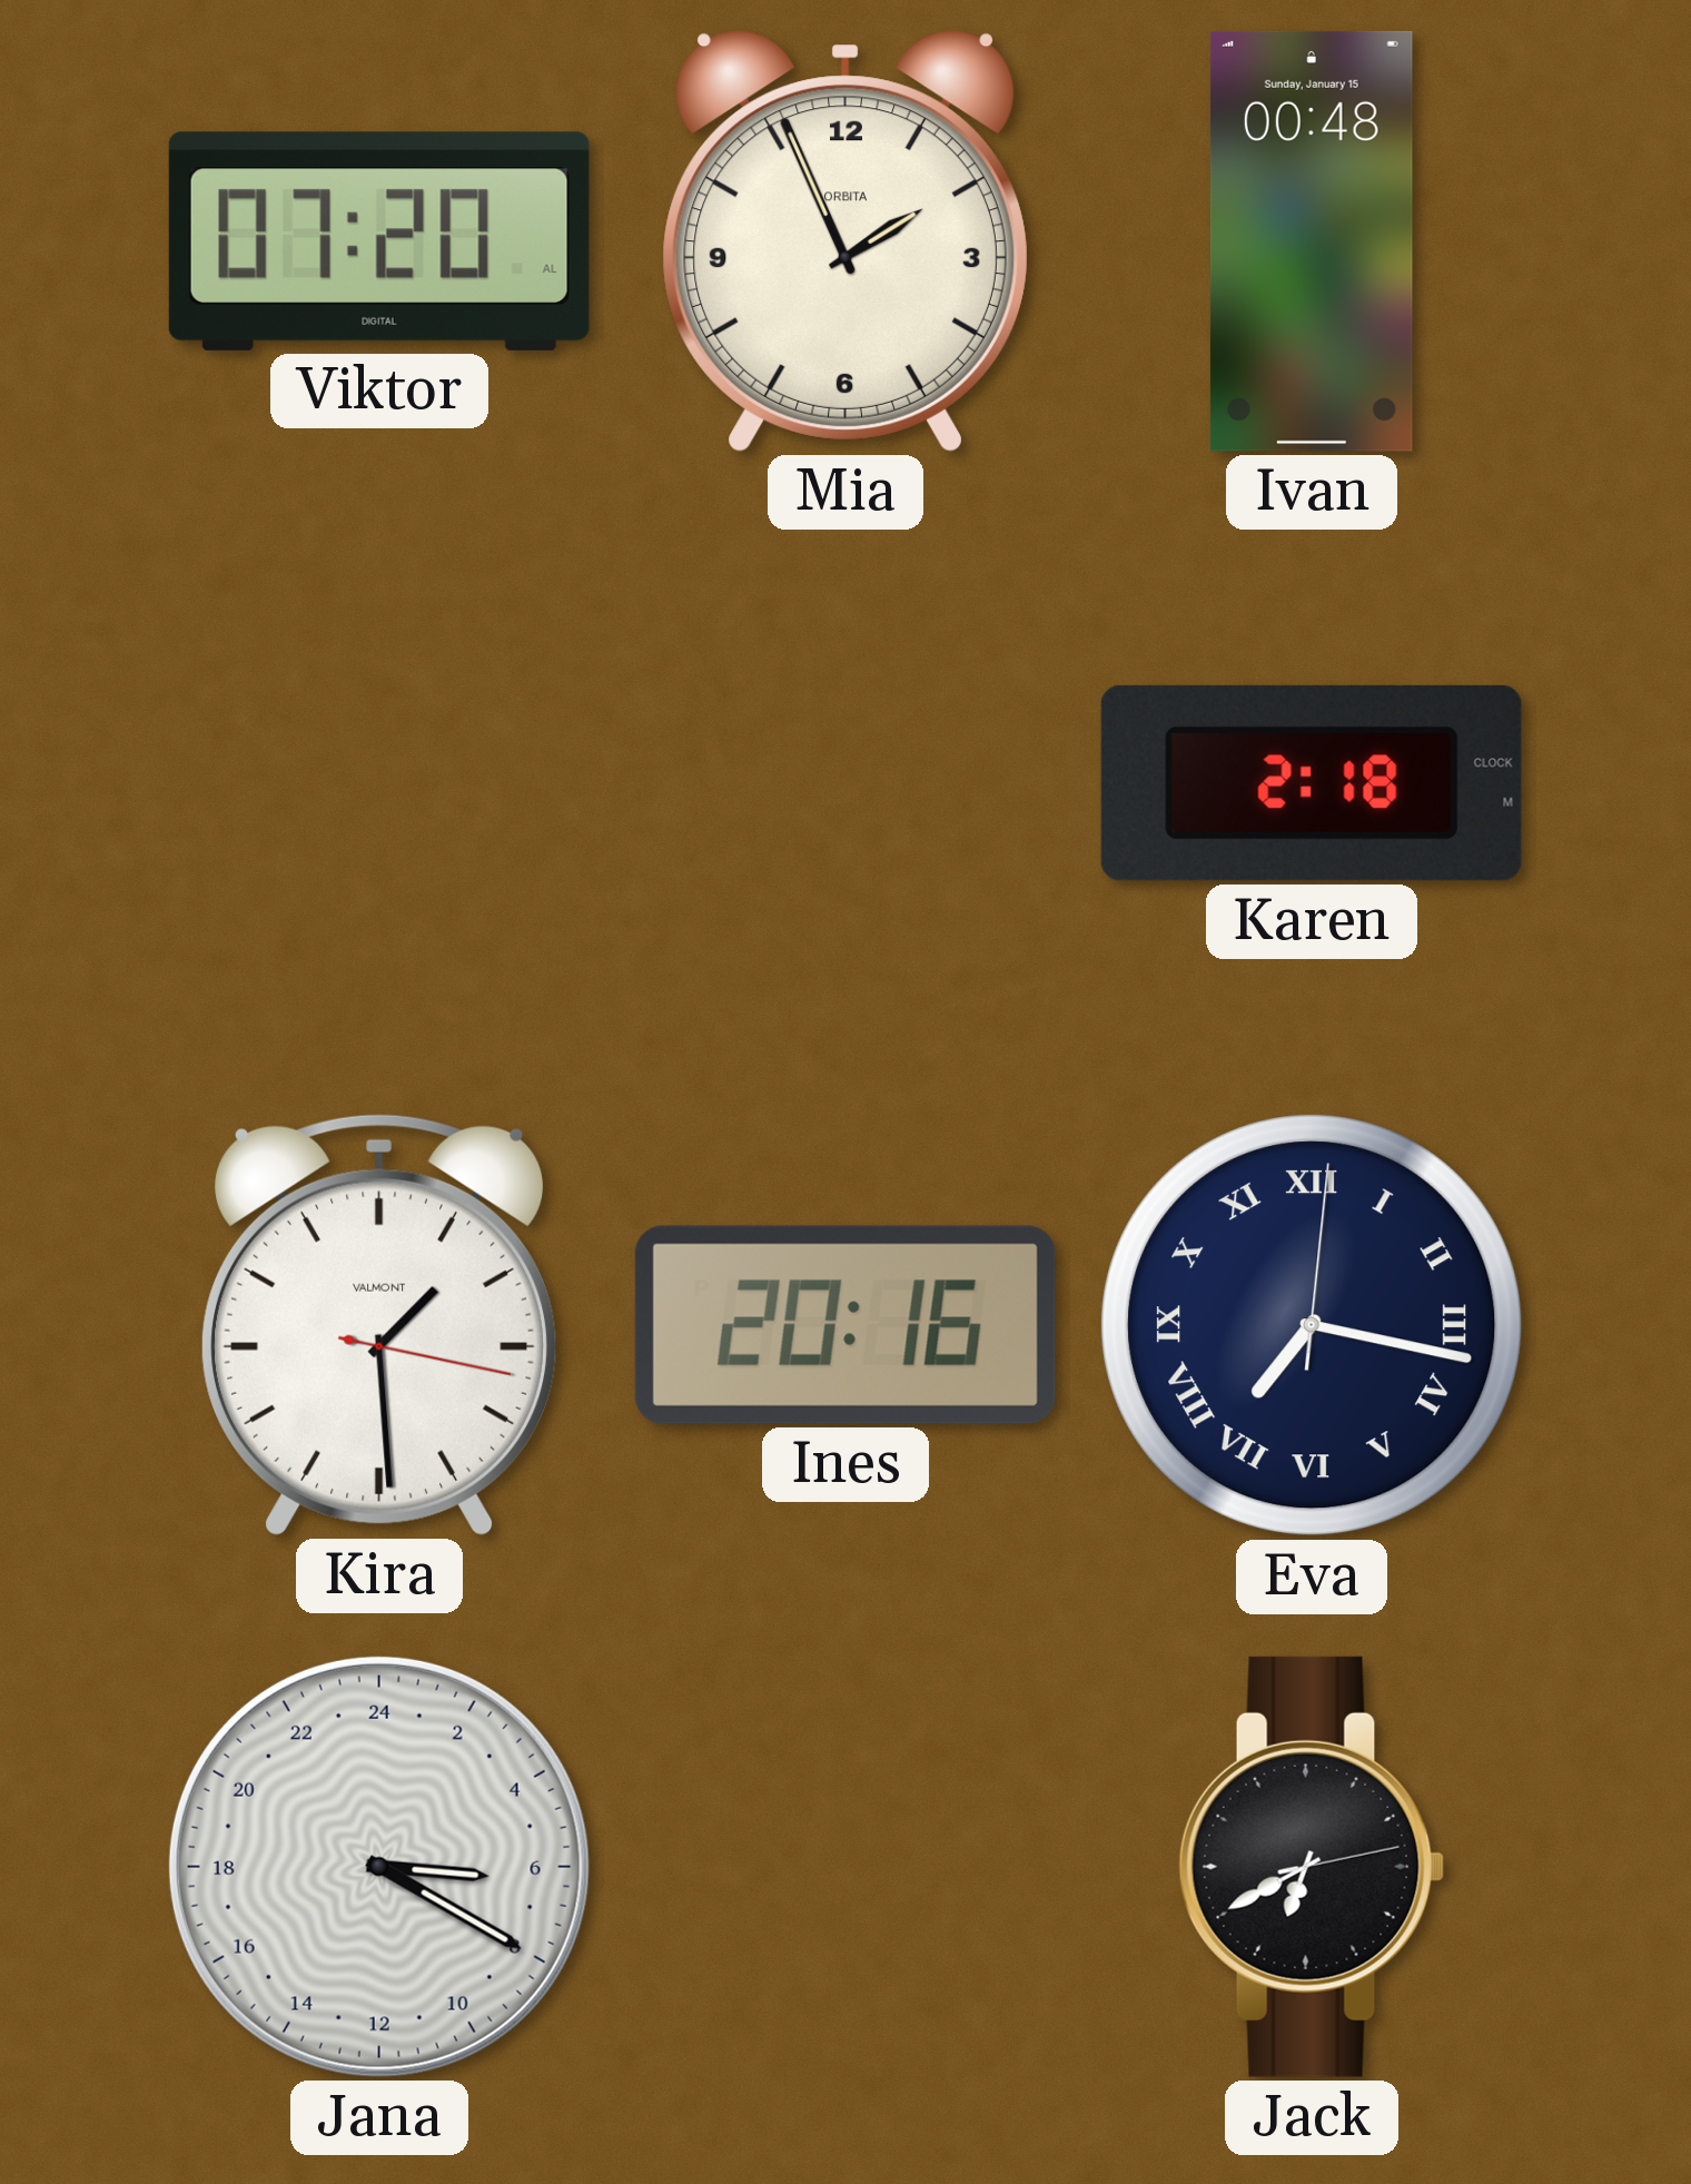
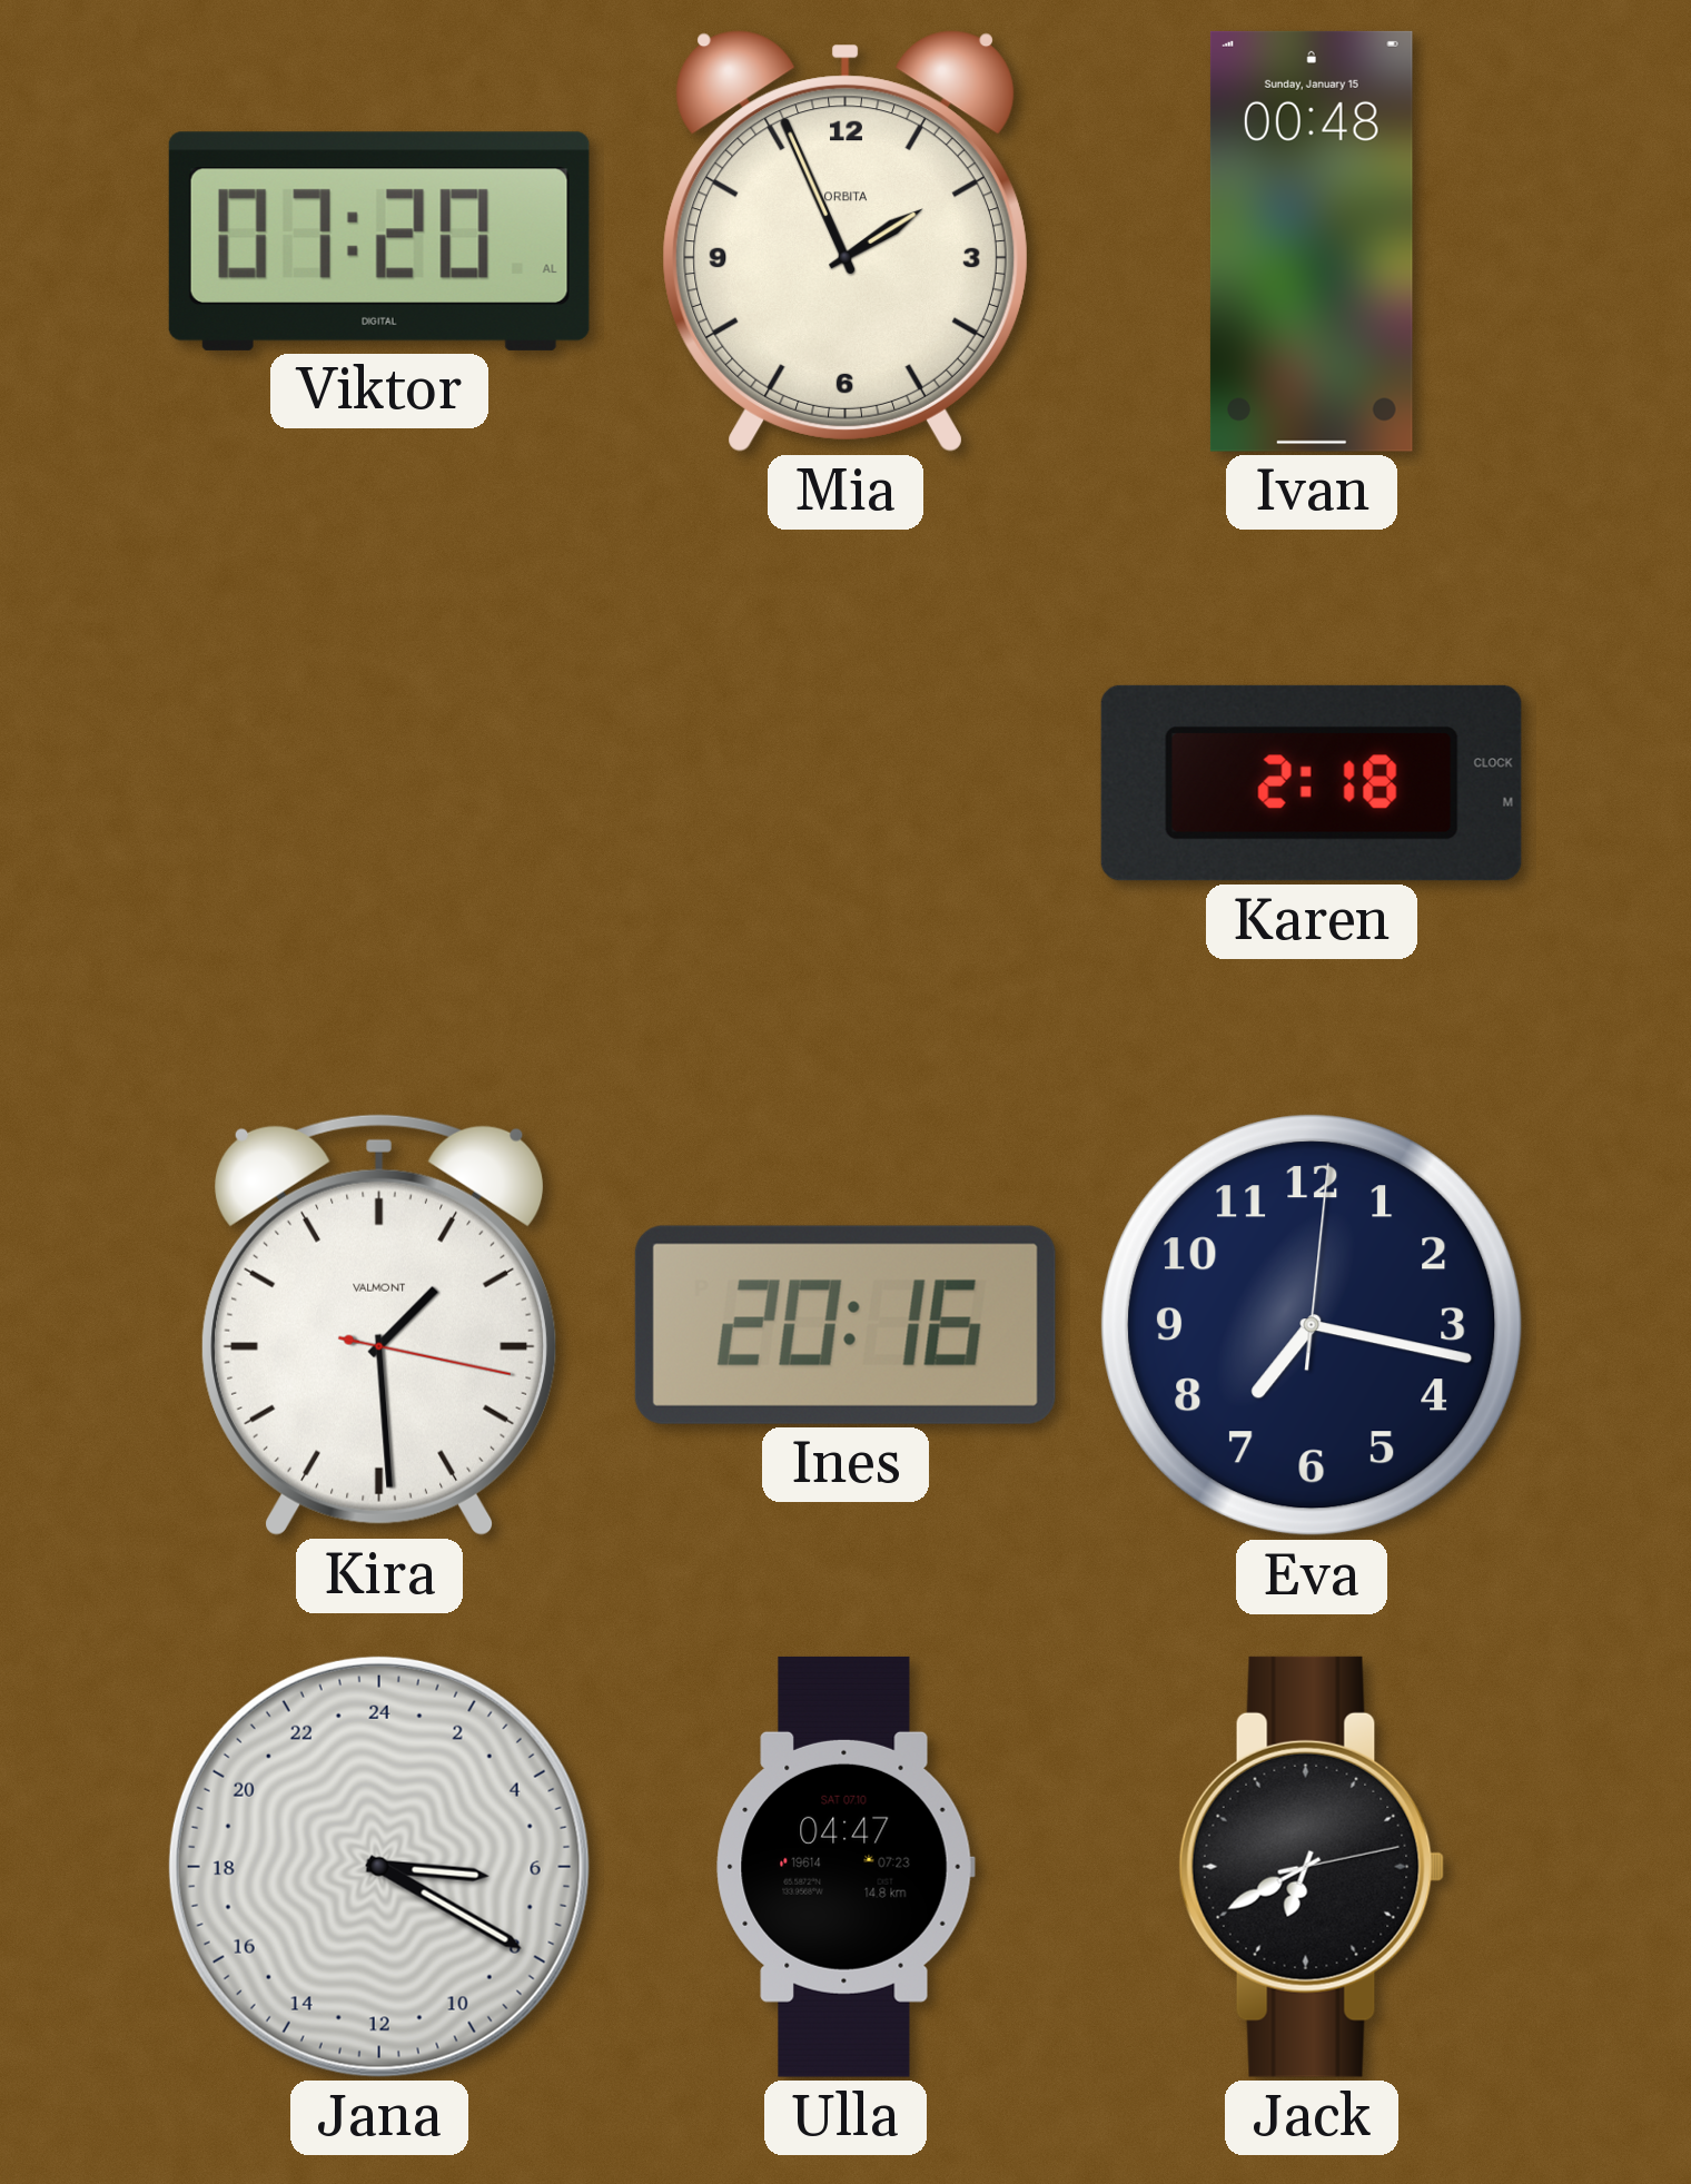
Eva numerals: Roman -> Arabic
Ulla: none -> 04:47
